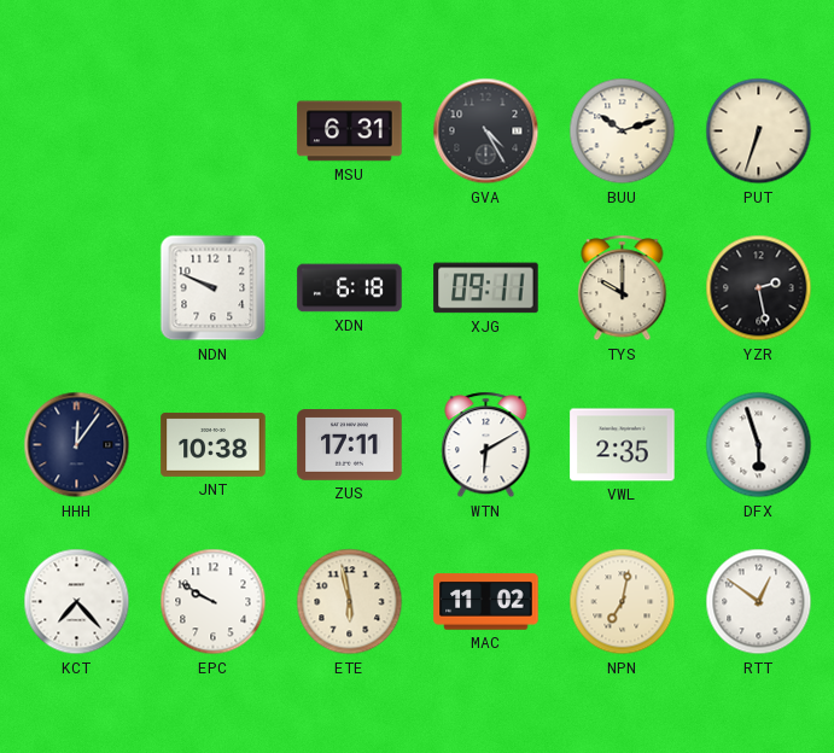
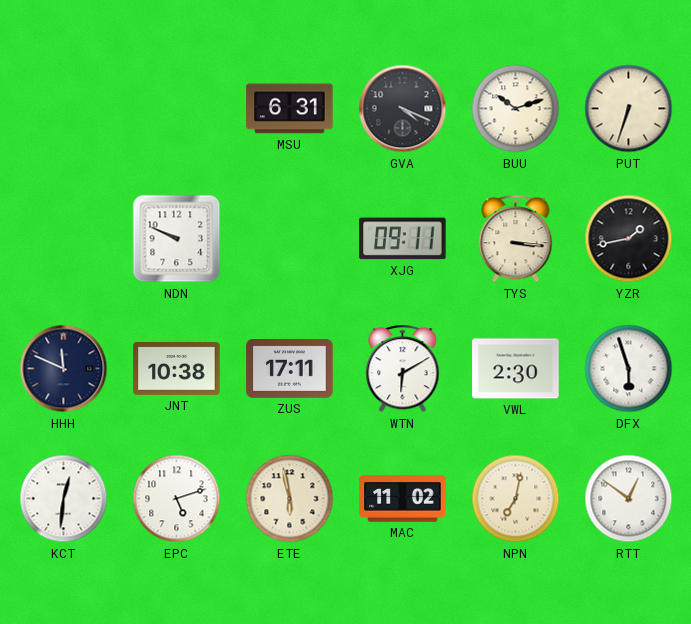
GVA: 4:25 -> 4:19
XDN: 6:18 -> none
TYS: 10:00 -> 3:16
YZR: 2:28 -> 1:43
HHH: 12:06 -> 11:49
VWL: 2:35 -> 2:30
KCT: 7:23 -> 12:31
EPC: 9:50 -> 5:12
